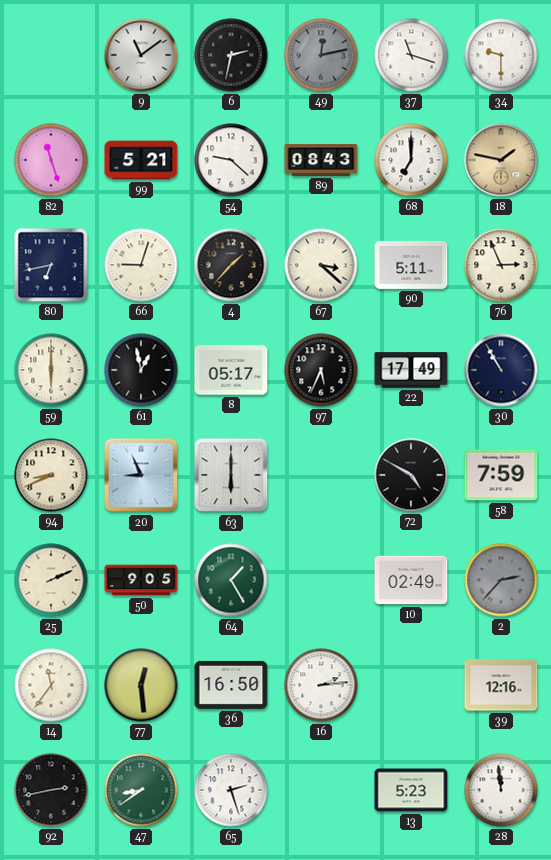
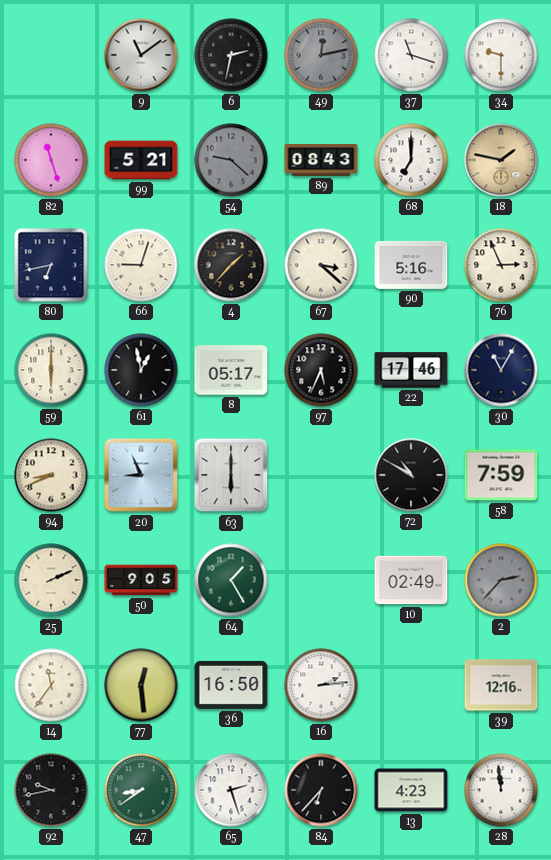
54 dial: white -> grey
90: 5:11 -> 5:16
22: 17:49 -> 17:46
30: 10:55 -> 11:05
72: 4:50 -> 10:50
92: 2:43 -> 9:43
84: none -> 6:37
13: 5:23 -> 4:23
